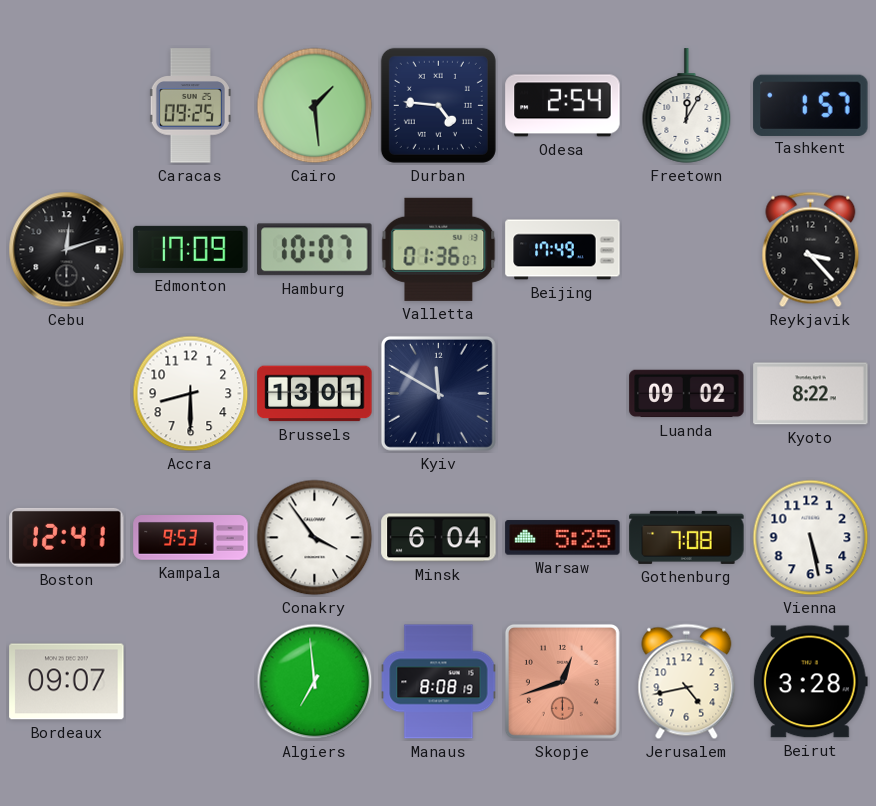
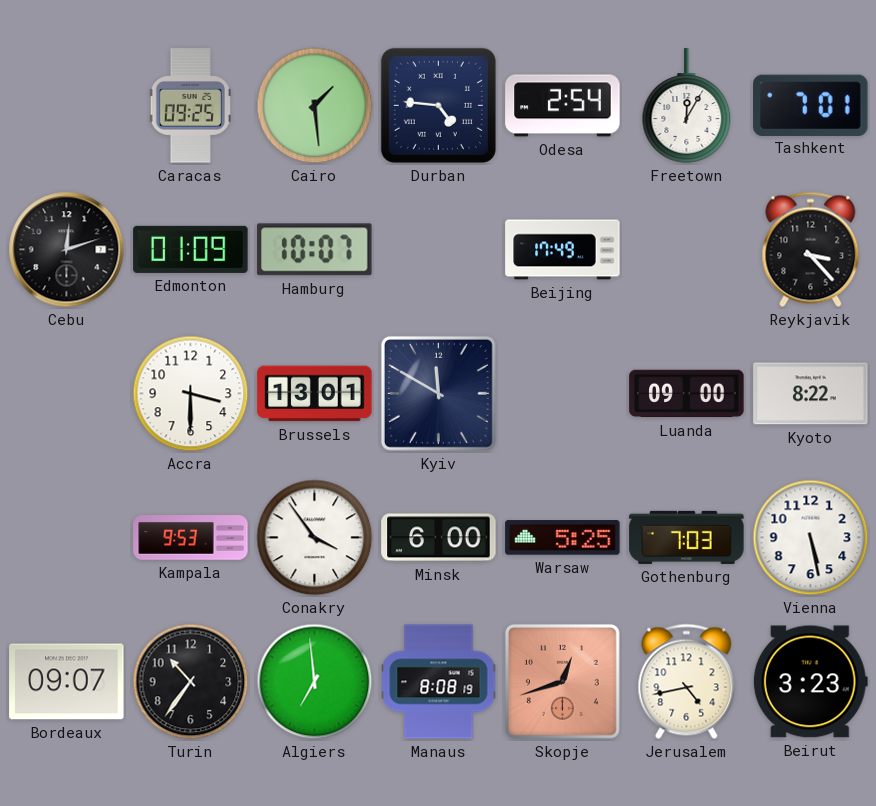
Tashkent: 1:57 -> 7:01
Edmonton: 17:09 -> 01:09
Valletta: 01:36 -> none
Accra: 8:30 -> 3:30
Luanda: 09:02 -> 09:00
Boston: 12:41 -> none
Minsk: 6:04 -> 6:00
Gothenburg: 7:08 -> 7:03
Turin: none -> 10:36
Beirut: 3:28 -> 3:23
